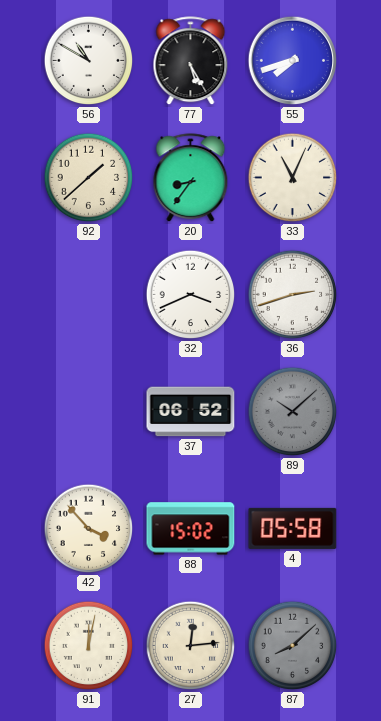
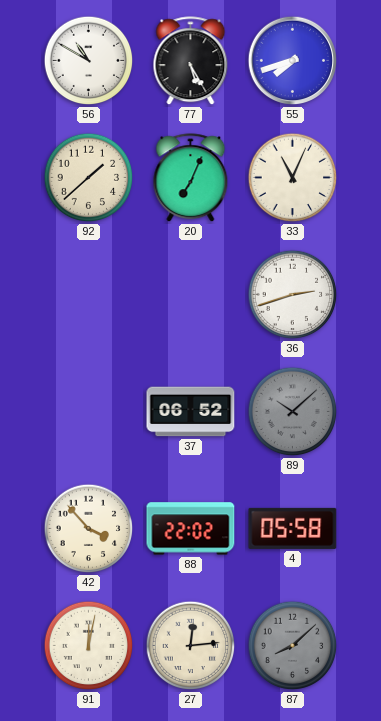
20: 8:36 -> 7:04
32: 3:41 -> none
88: 15:02 -> 22:02
